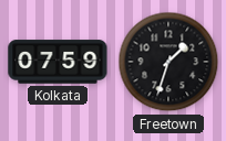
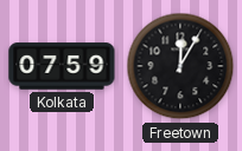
Freetown: 1:33 -> 12:05
